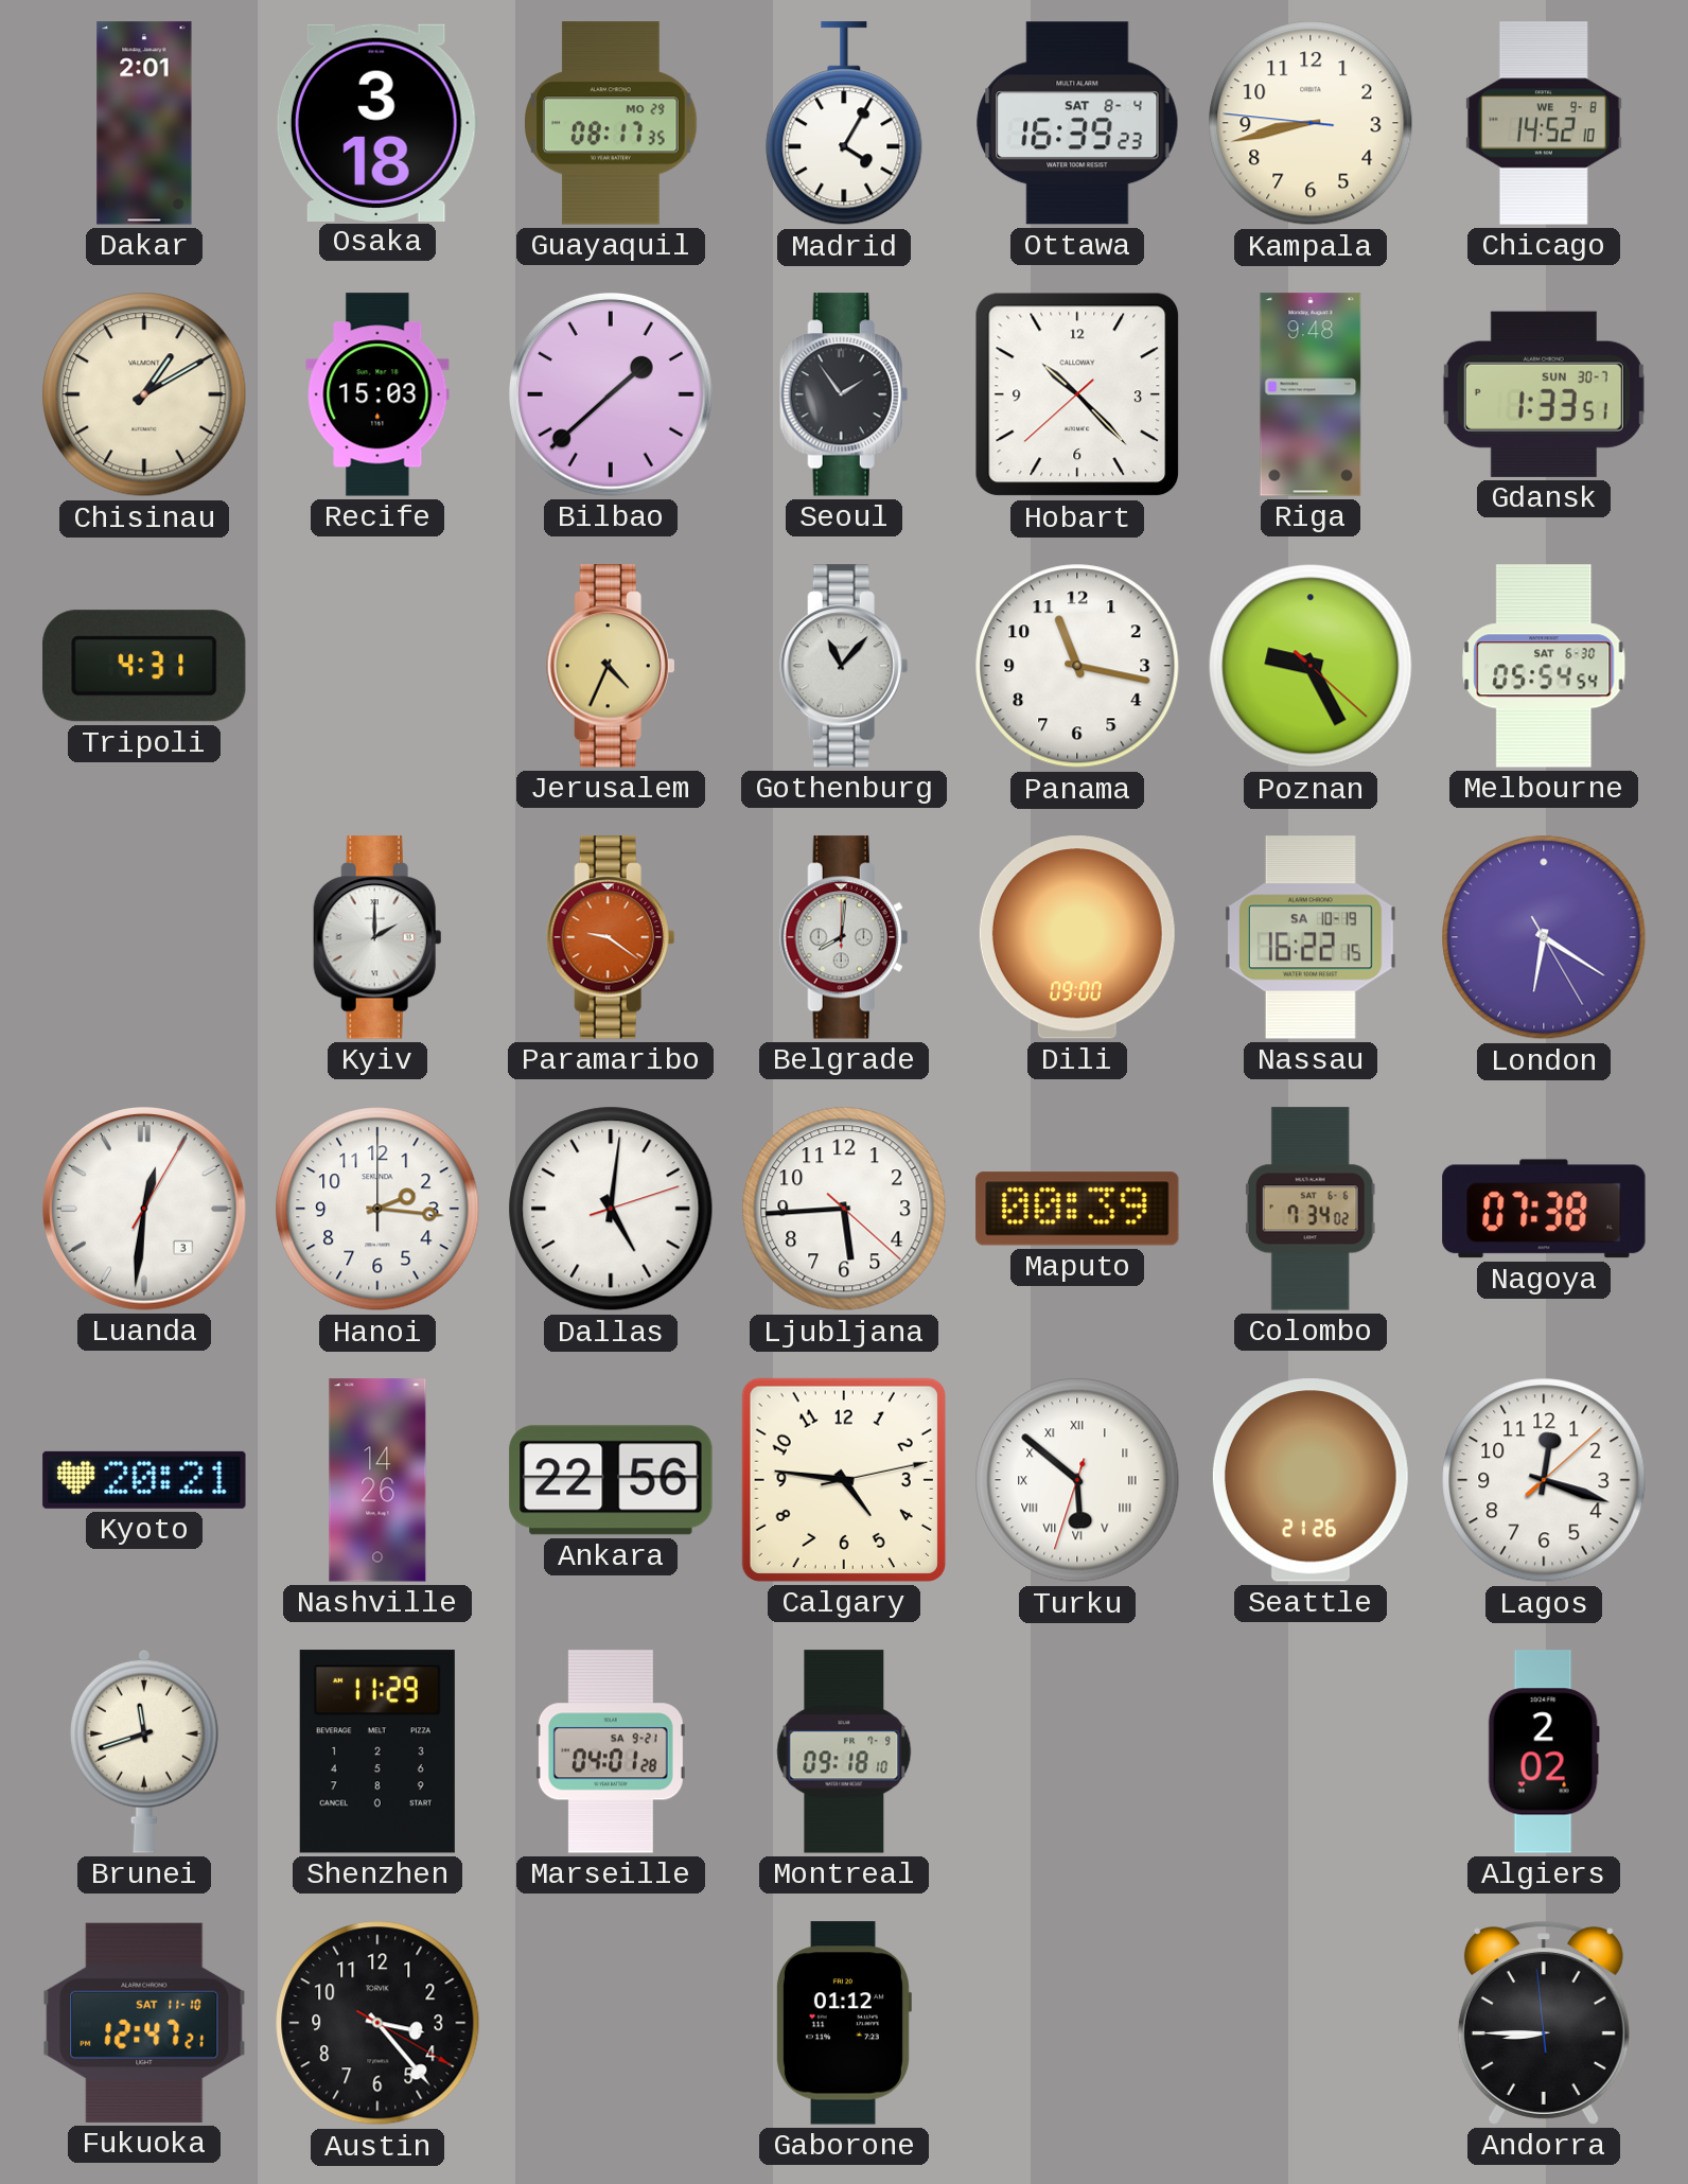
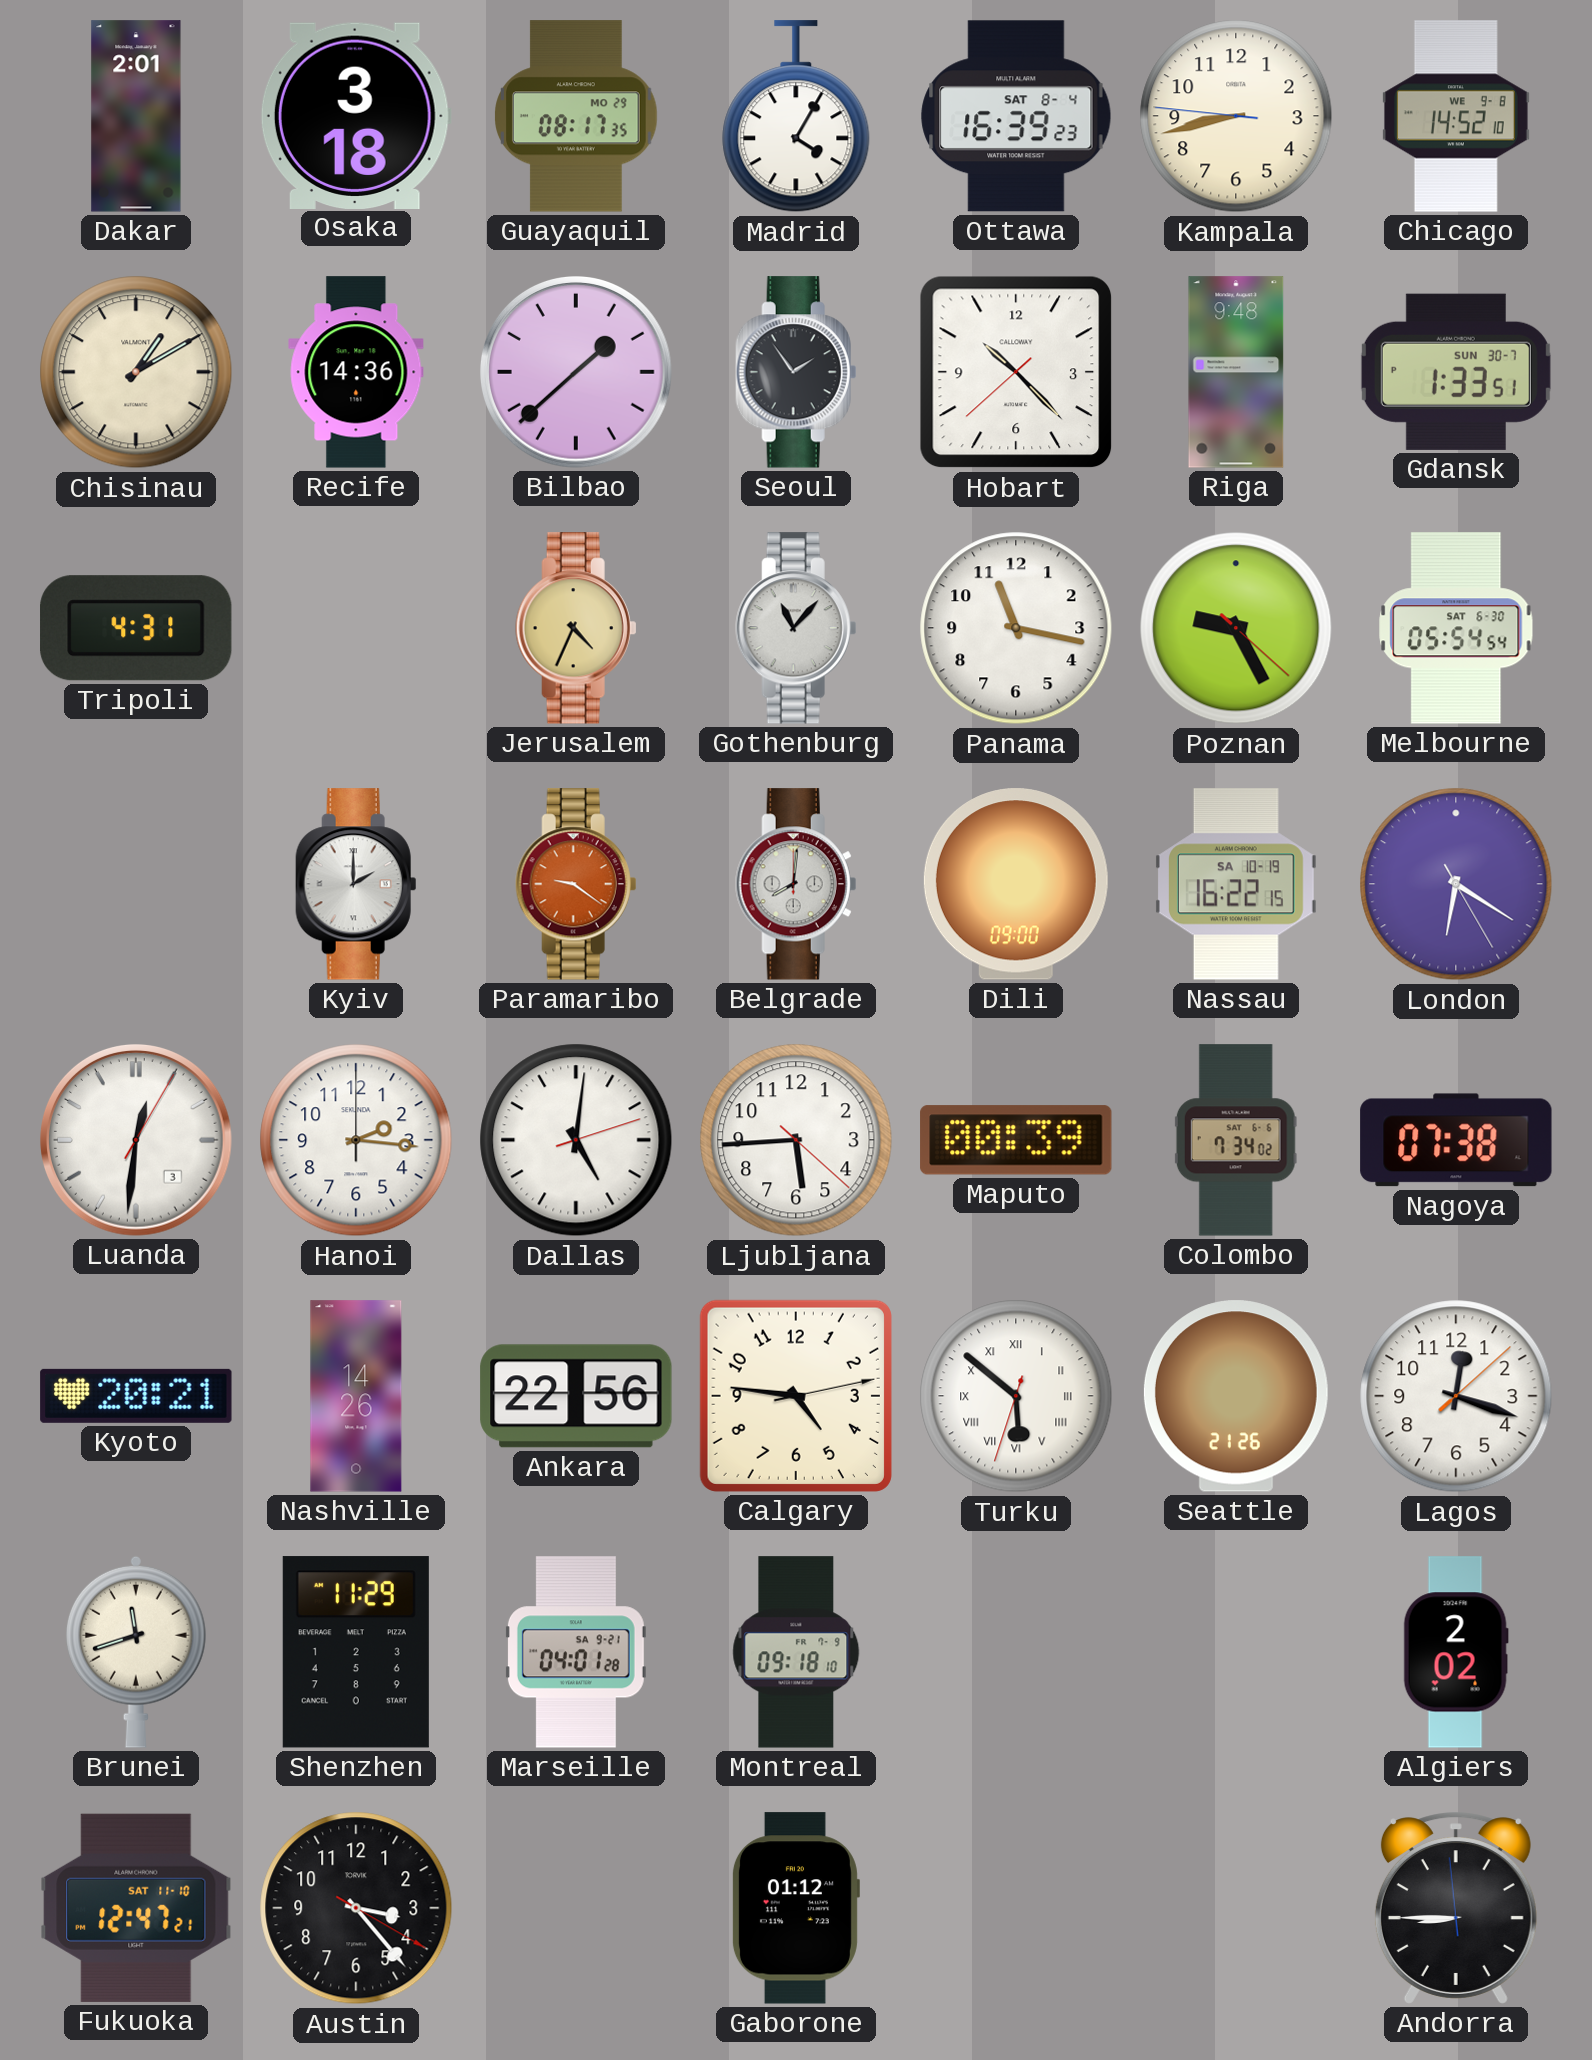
Recife: 15:03 -> 14:36
